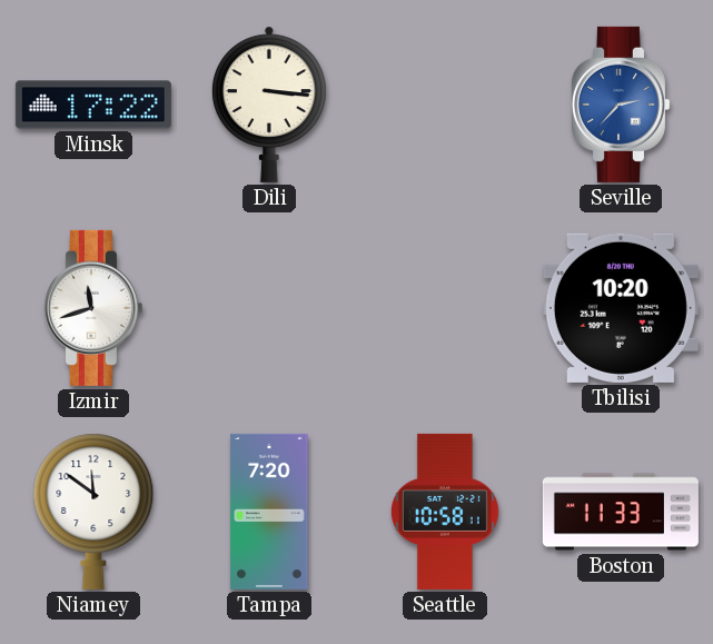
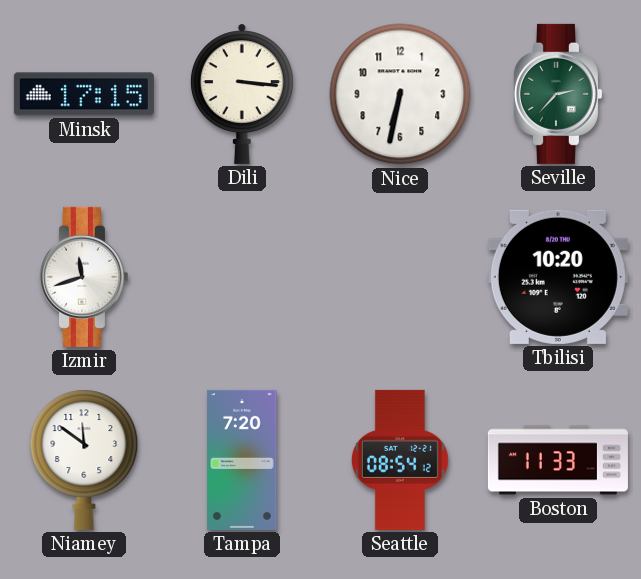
Minsk: 17:22 -> 17:15
Nice: none -> 6:32
Seville dial: blue -> green
Seattle: 10:58 -> 08:54
